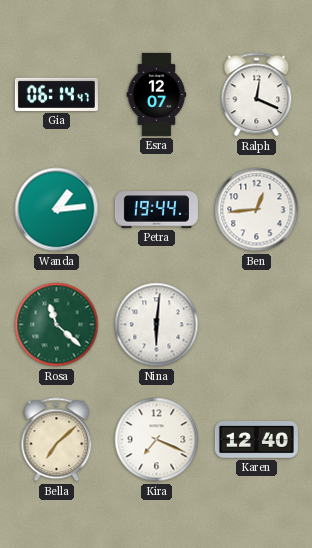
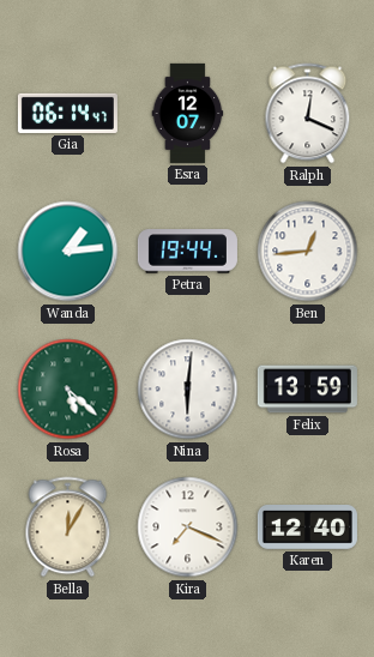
Rosa: 11:22 -> 5:22
Felix: none -> 13:59
Bella: 7:08 -> 12:05
